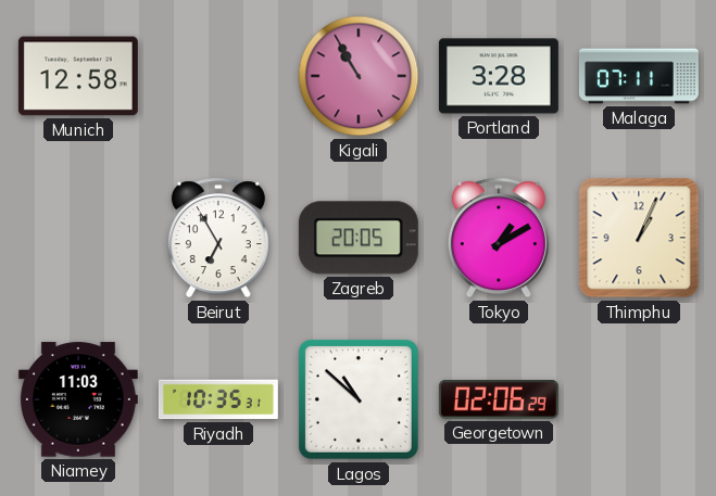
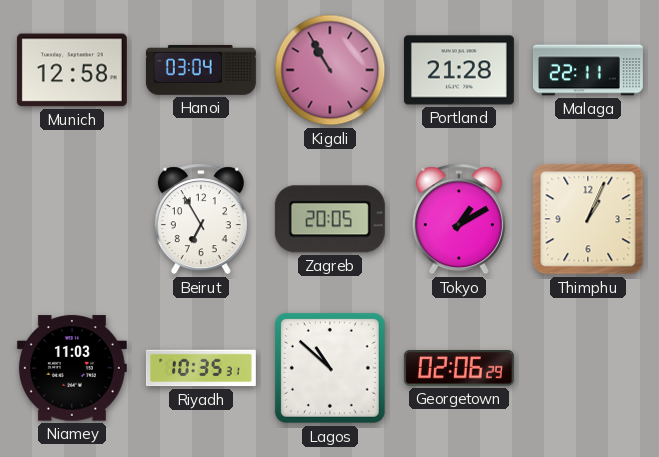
Hanoi: none -> 03:04
Portland: 3:28 -> 21:28
Malaga: 07:11 -> 22:11
